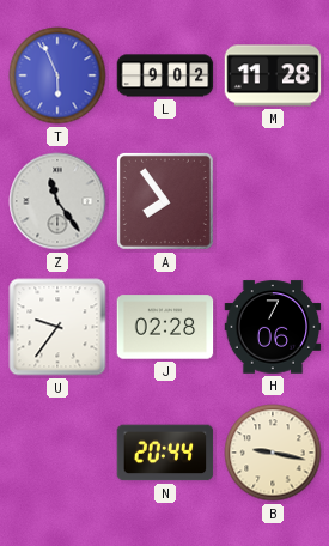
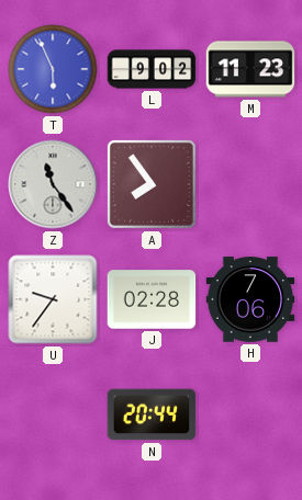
M: 11:28 -> 11:23
B: 9:17 -> none
